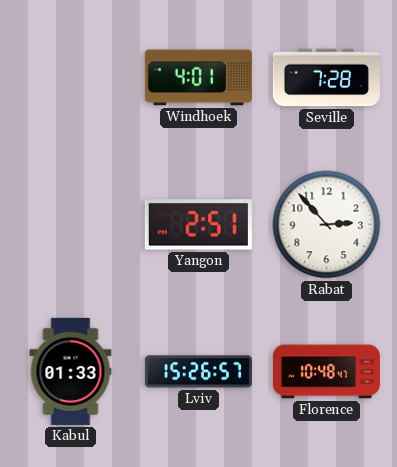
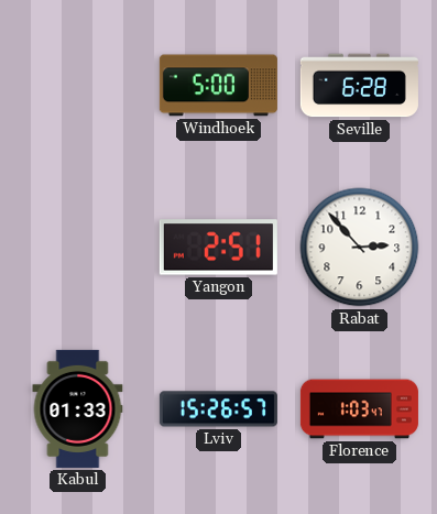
Windhoek: 4:01 -> 5:00
Seville: 7:28 -> 6:28
Florence: 10:48 -> 1:03
